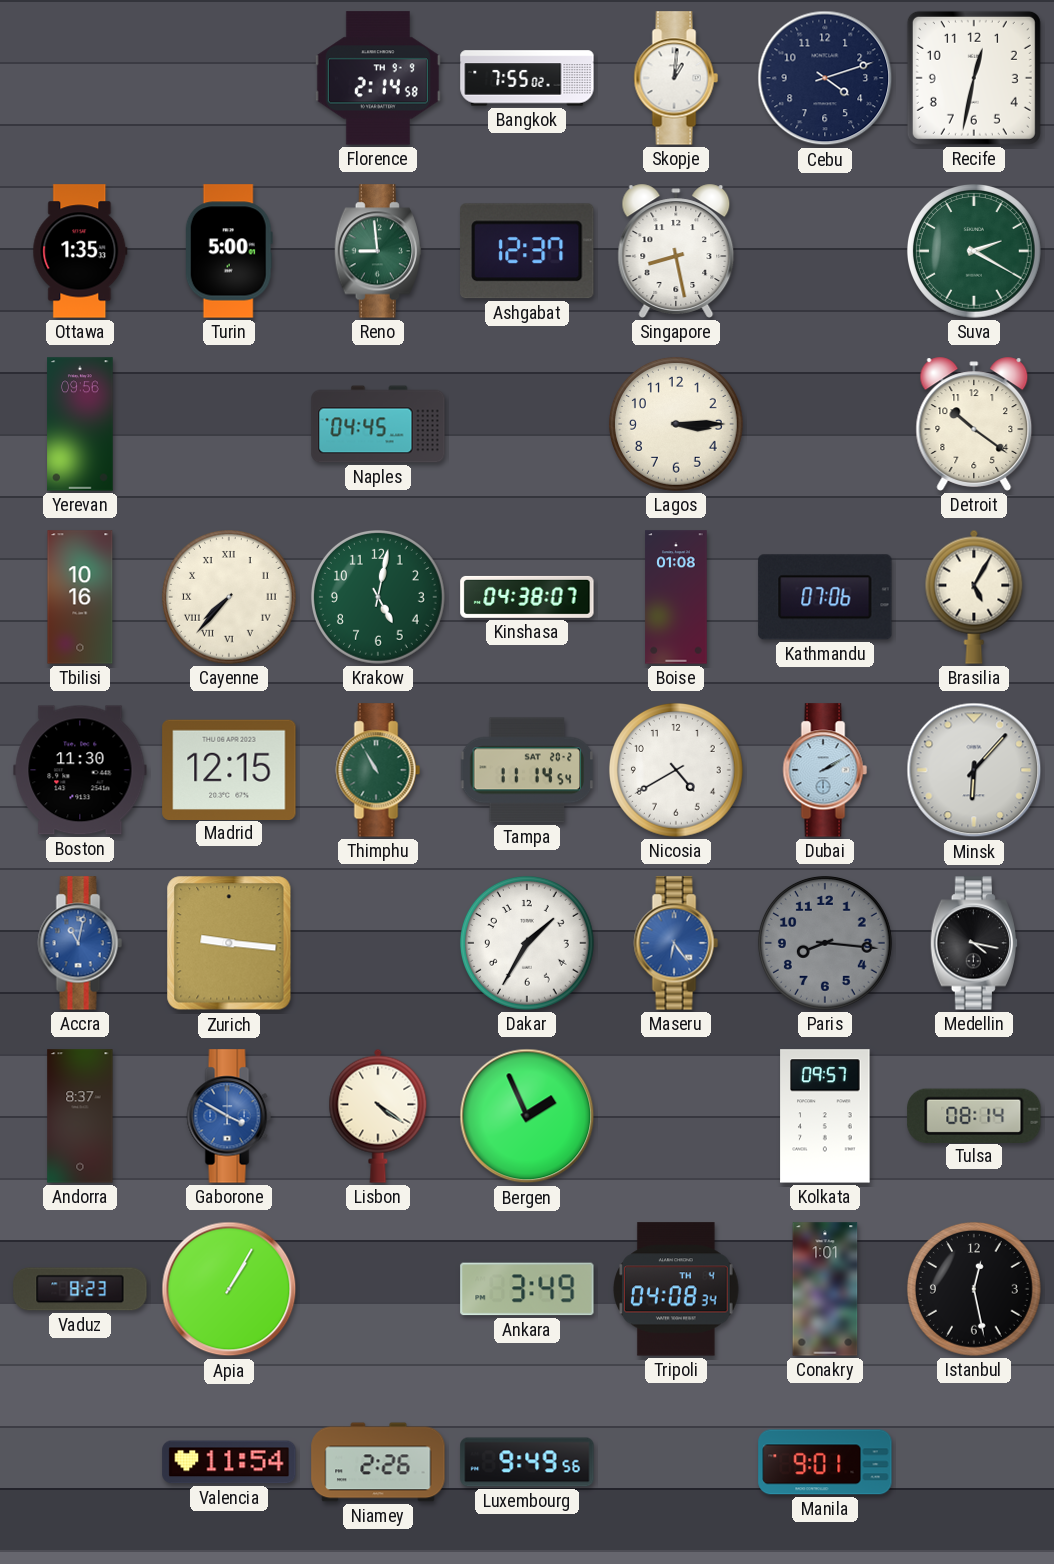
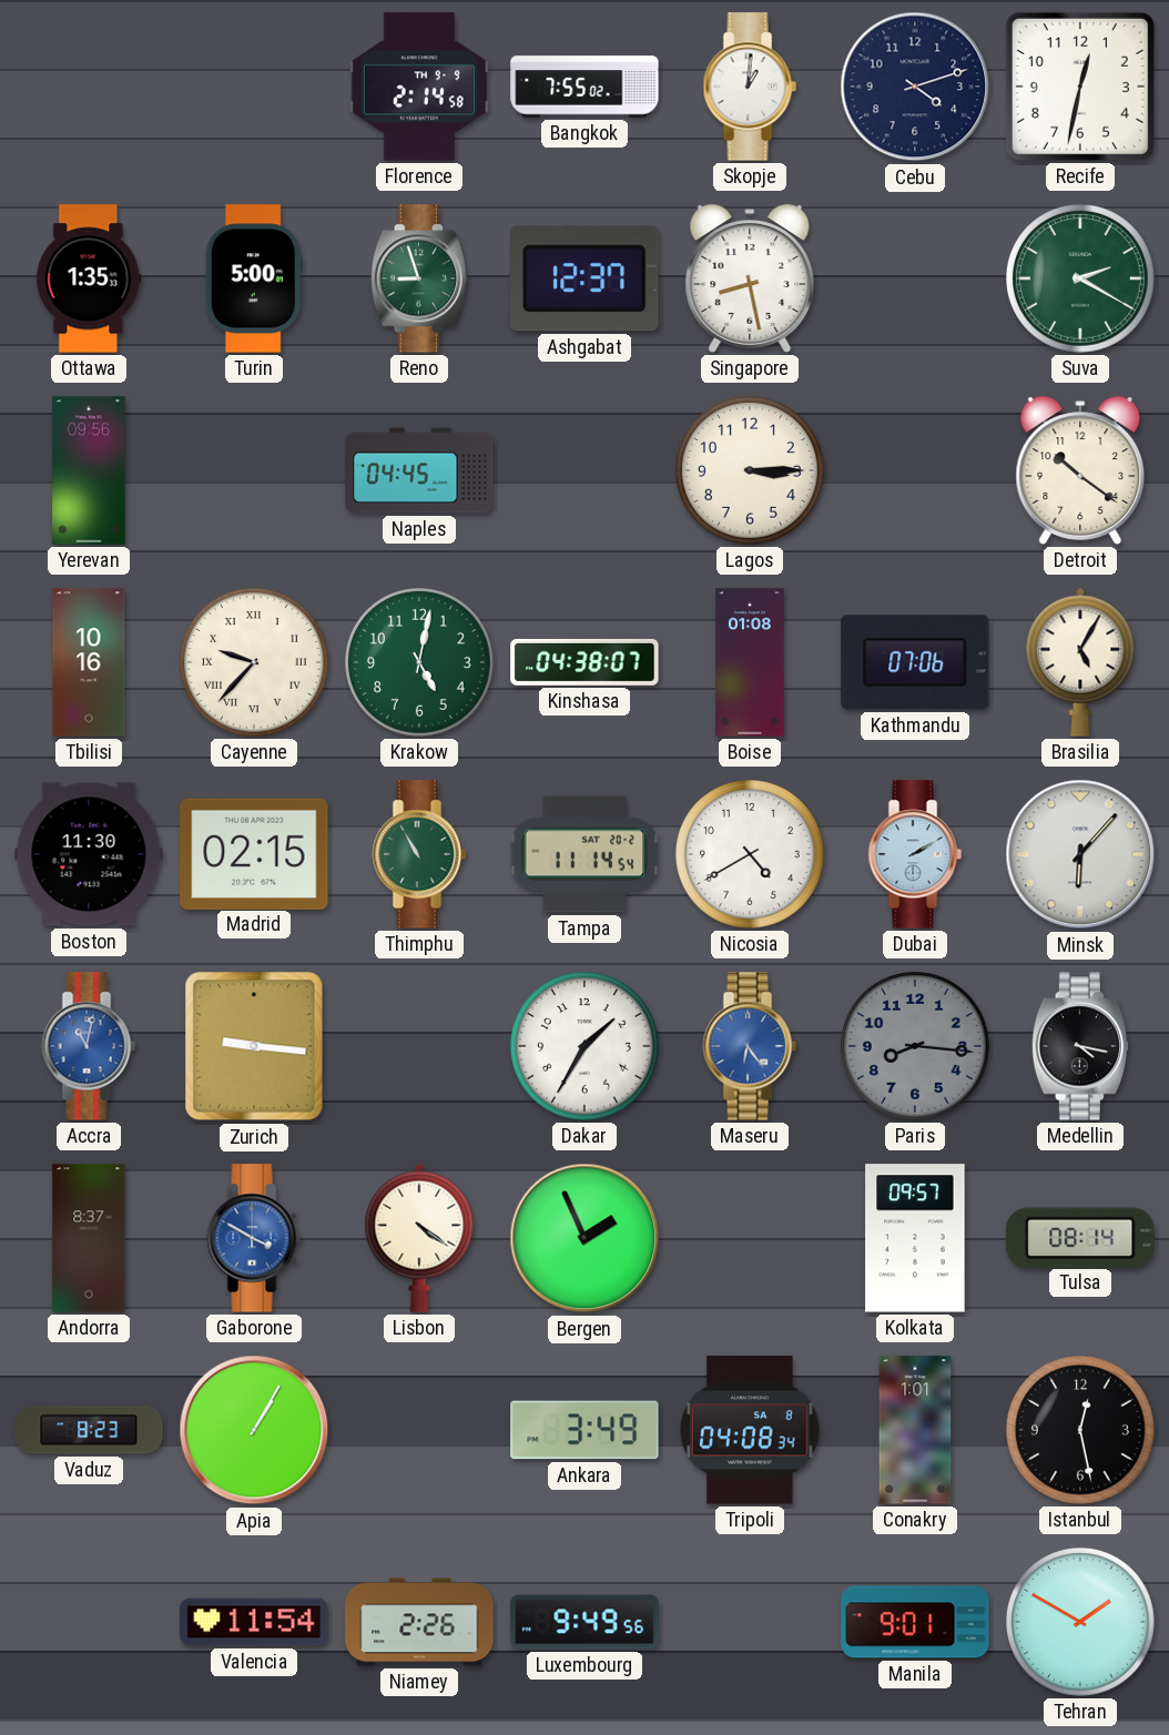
Reno: 8:59 -> 8:57
Cayenne: 7:37 -> 9:37
Madrid: 12:15 -> 02:15
Tripoli date: TH 4 -> SA 8
Tehran: none -> 1:50
